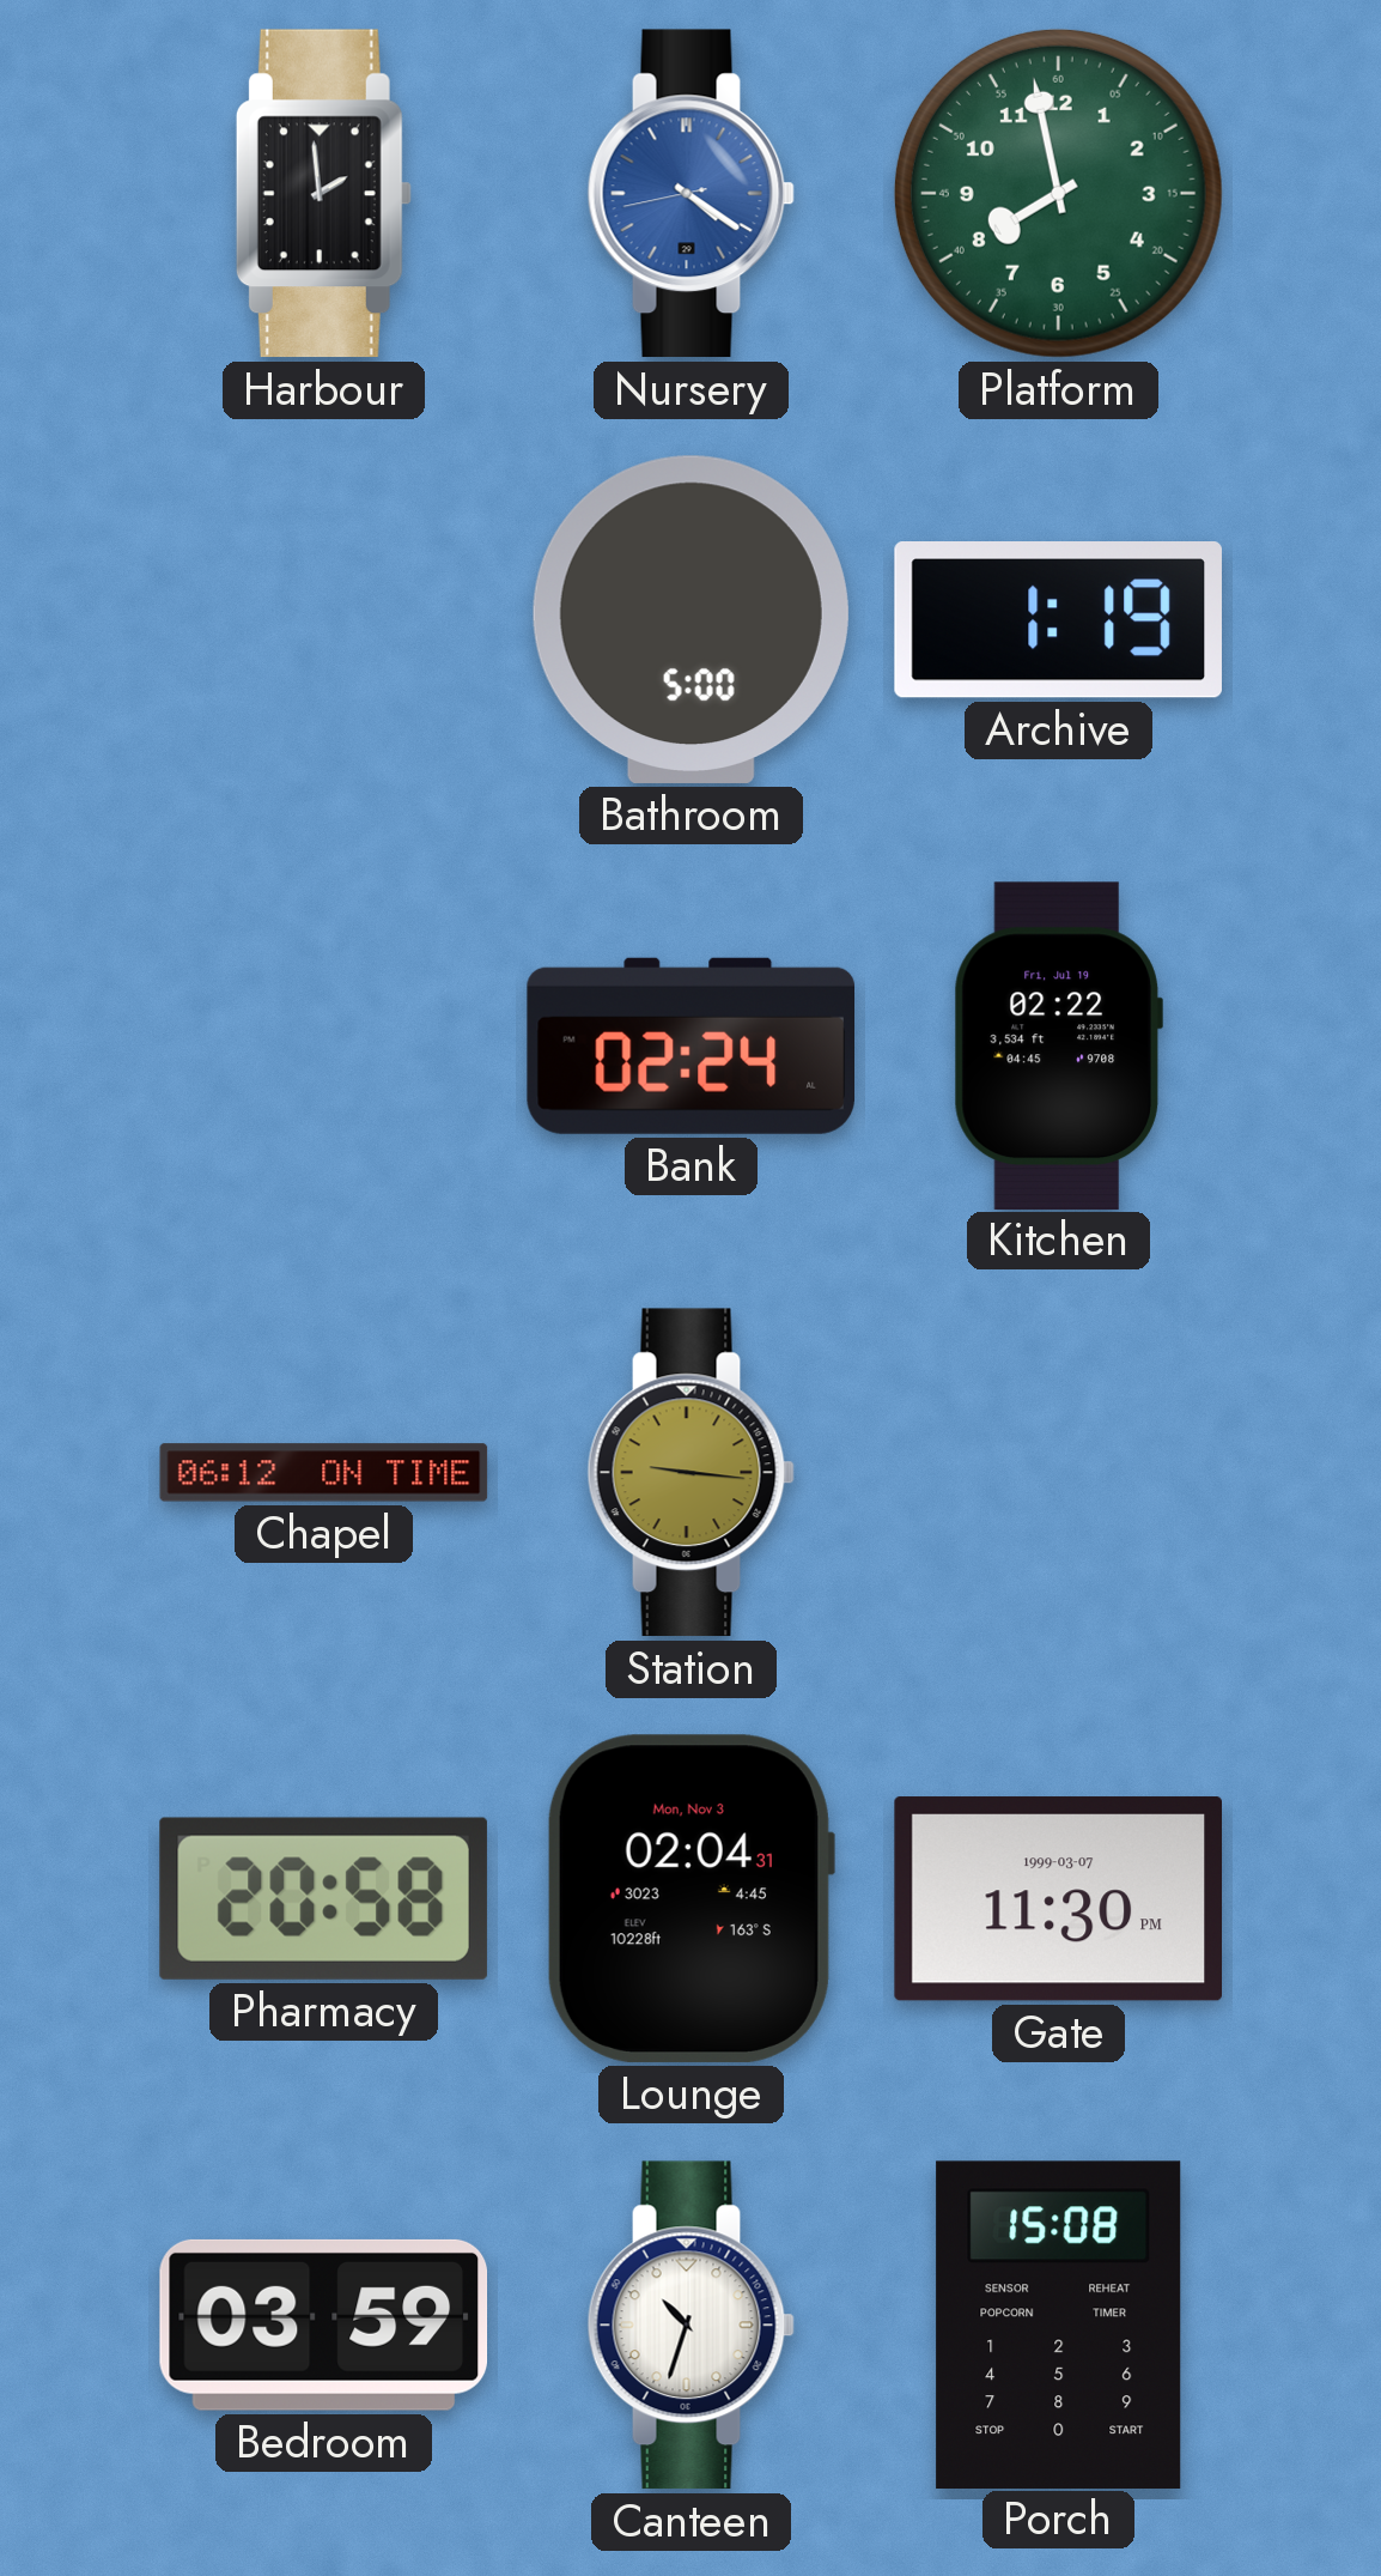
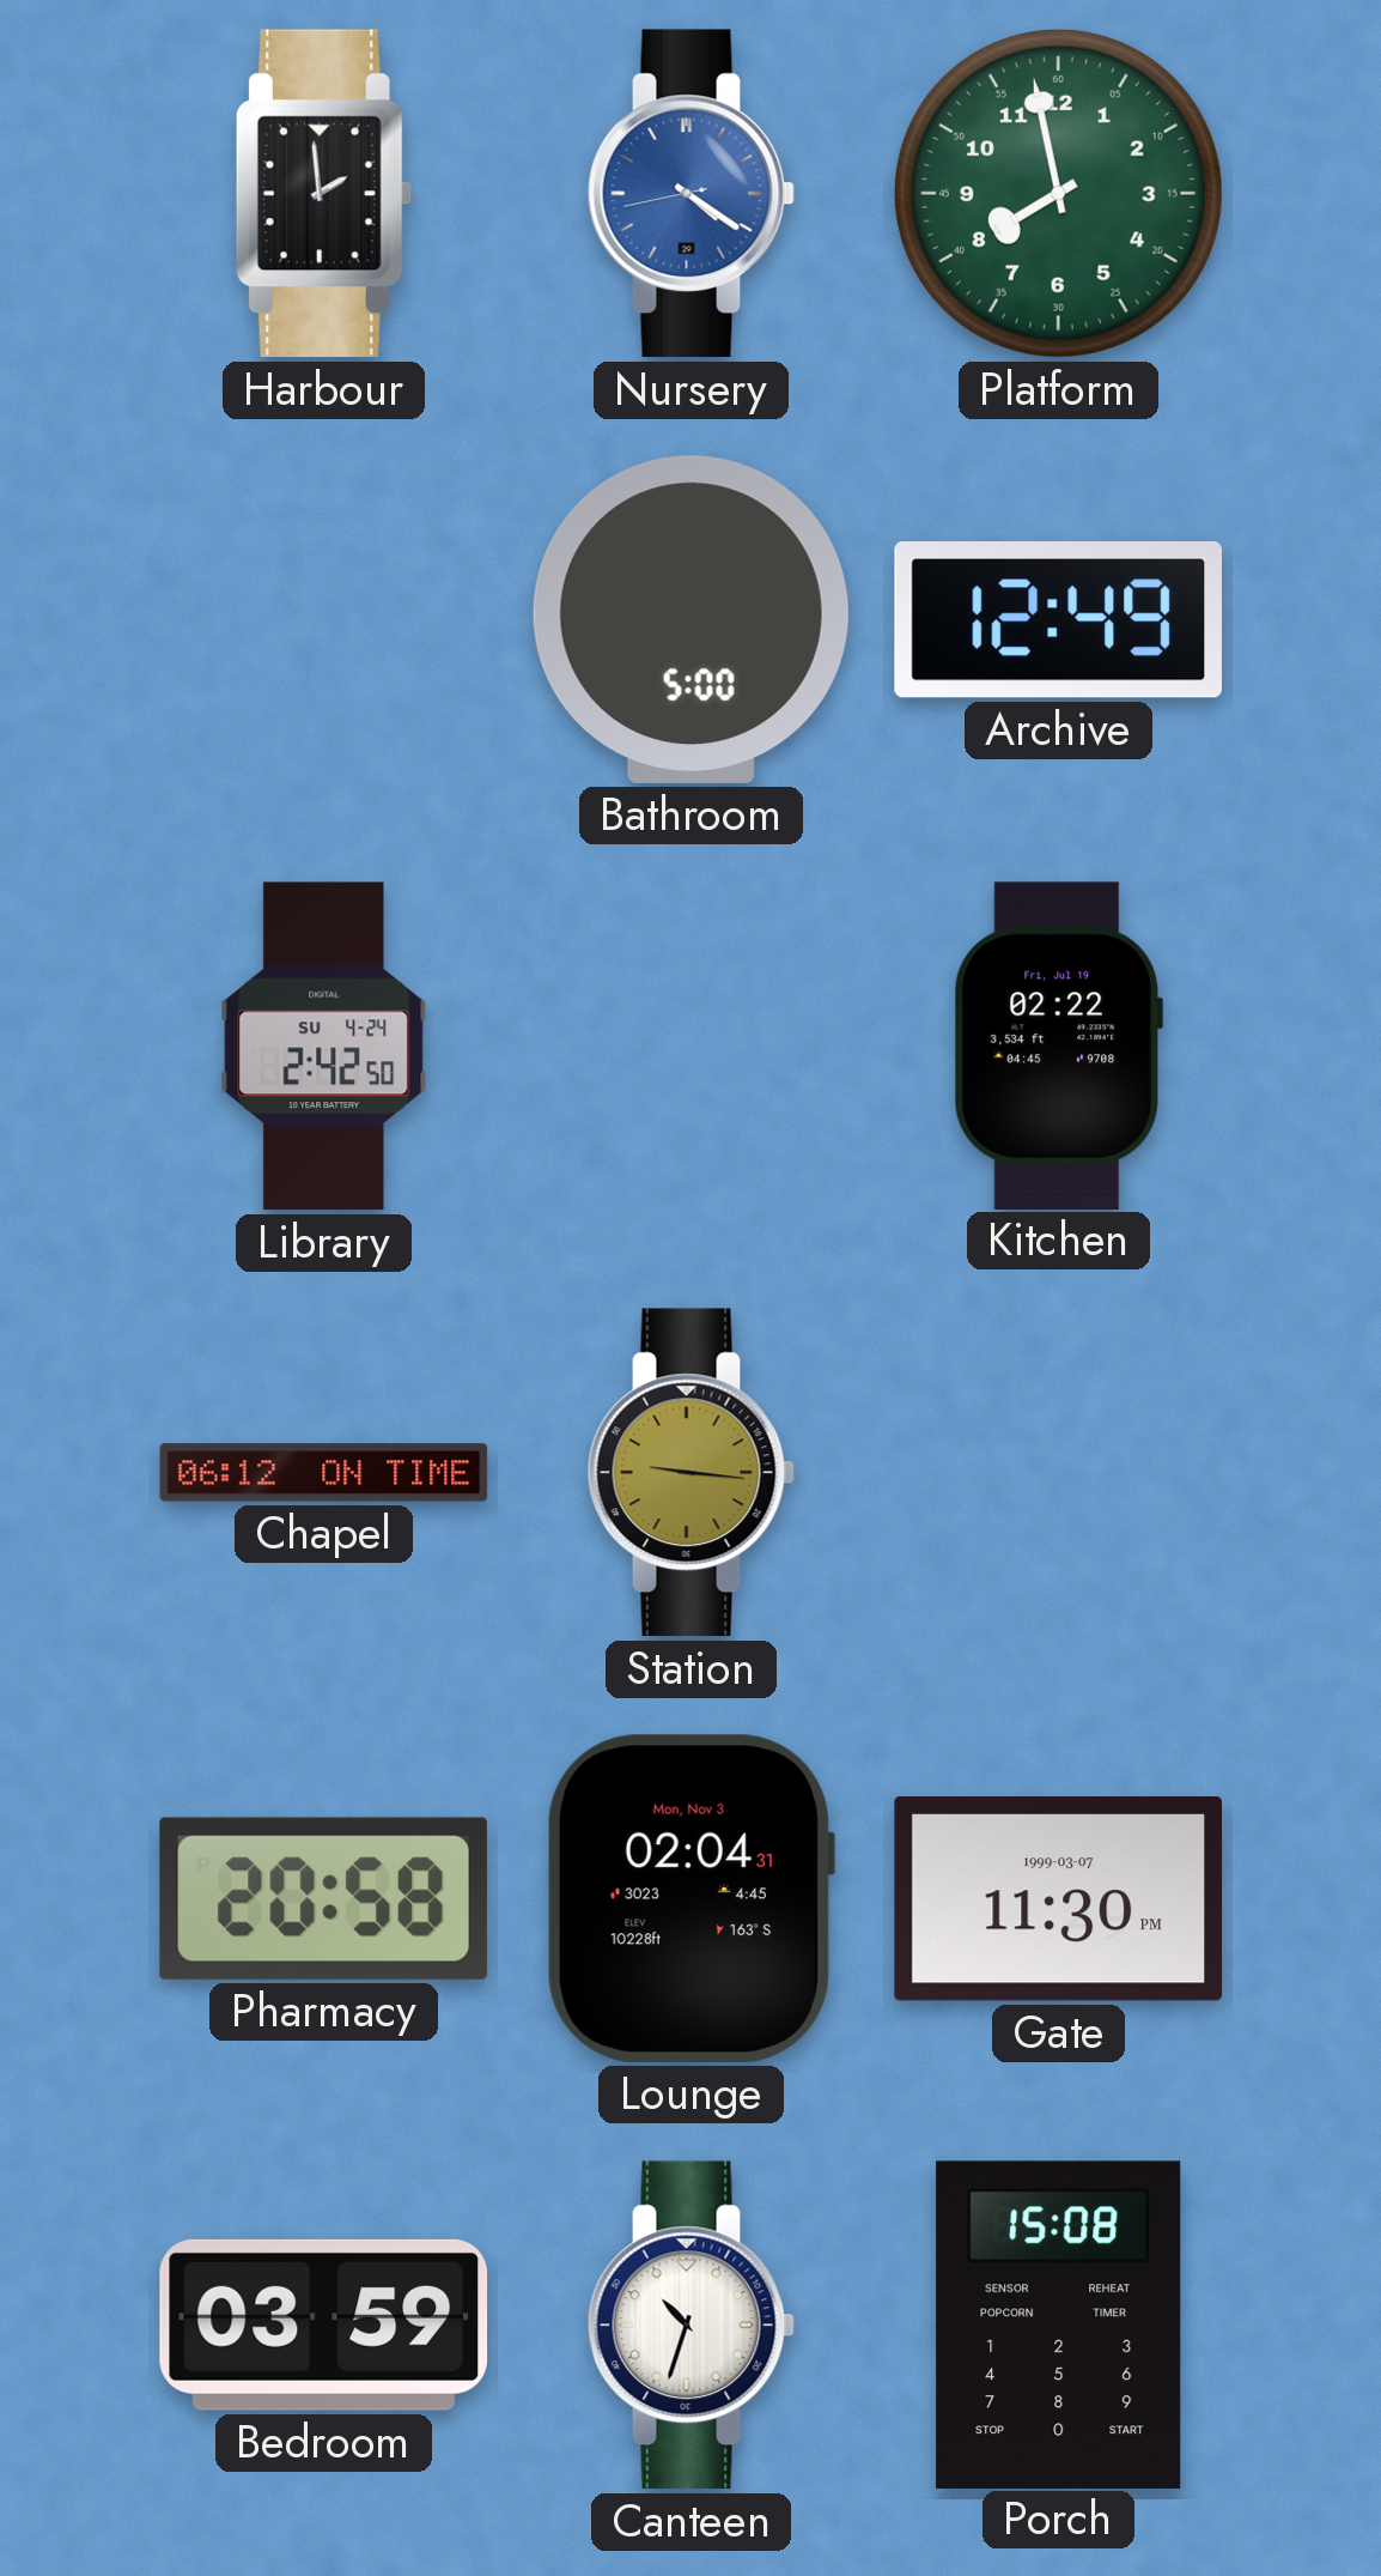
Archive: 1:19 -> 12:49
Library: none -> 2:42
Bank: 02:24 -> none
